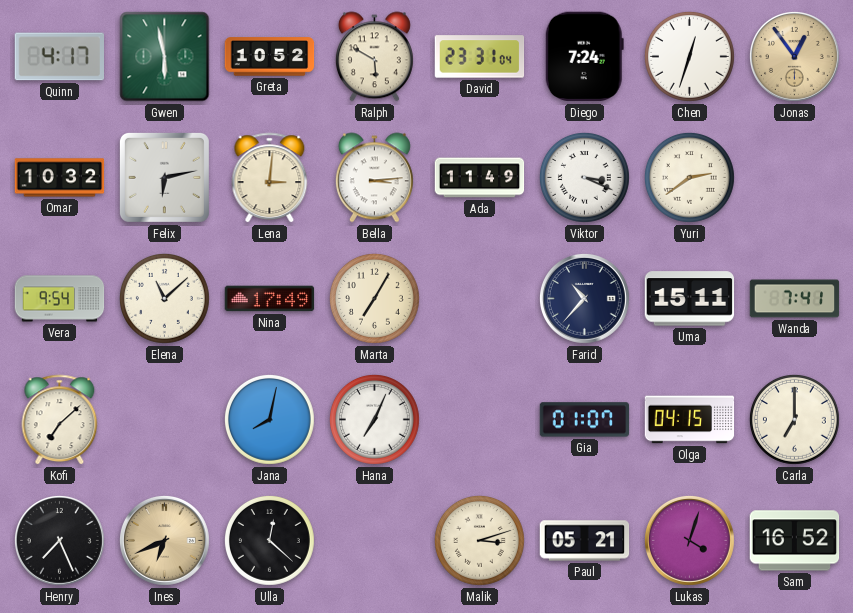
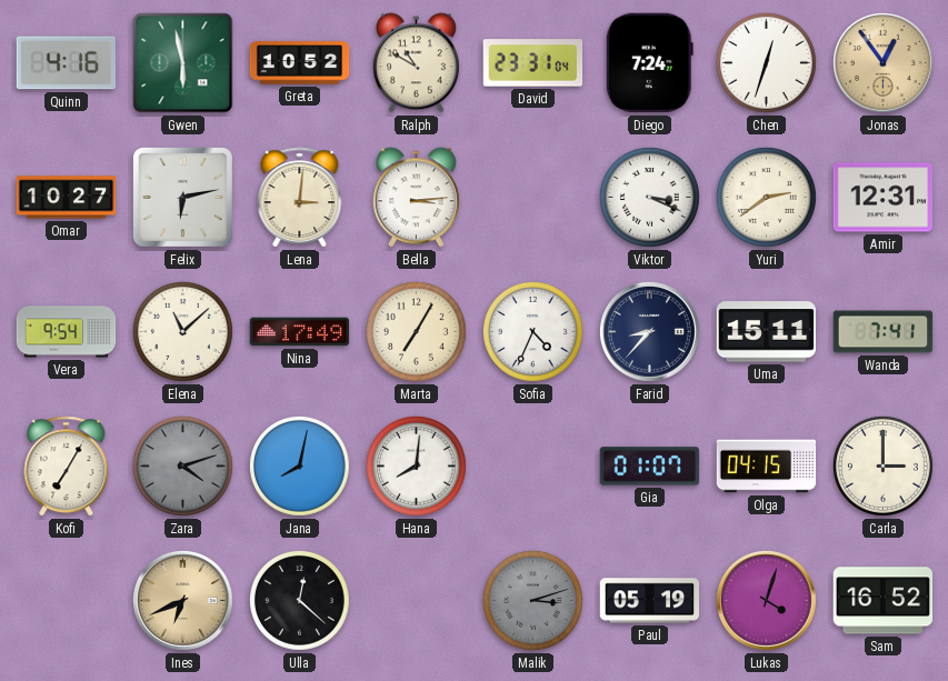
Quinn: 4:17 -> 4:16
Ralph: 5:50 -> 10:50
Omar: 10:32 -> 10:27
Ada: 11:49 -> none
Amir: none -> 12:31
Sofia: none -> 4:34
Farid: 10:37 -> 8:37
Kofi: 7:08 -> 7:05
Zara: none -> 4:12
Hana: 7:04 -> 8:01
Carla: 7:00 -> 3:00
Henry: 7:26 -> none
Malik dial: cream -> grey
Paul: 05:21 -> 05:19
